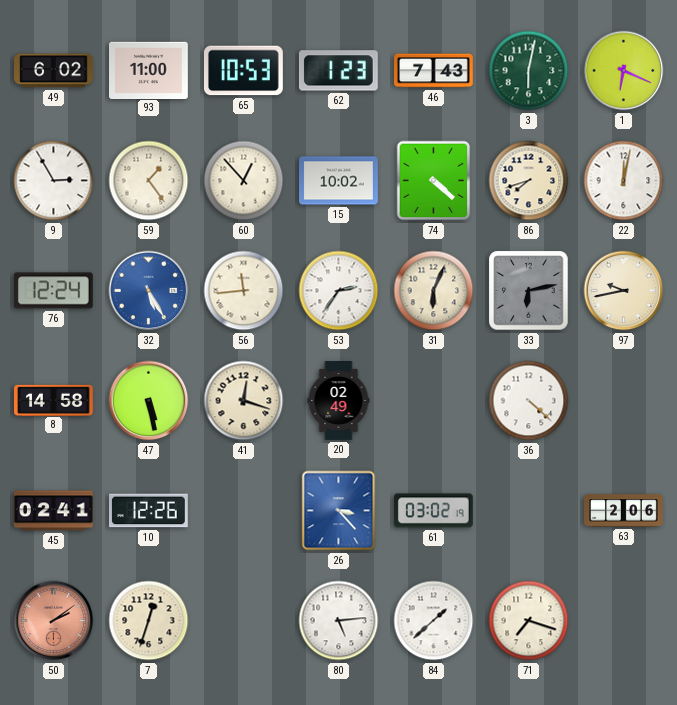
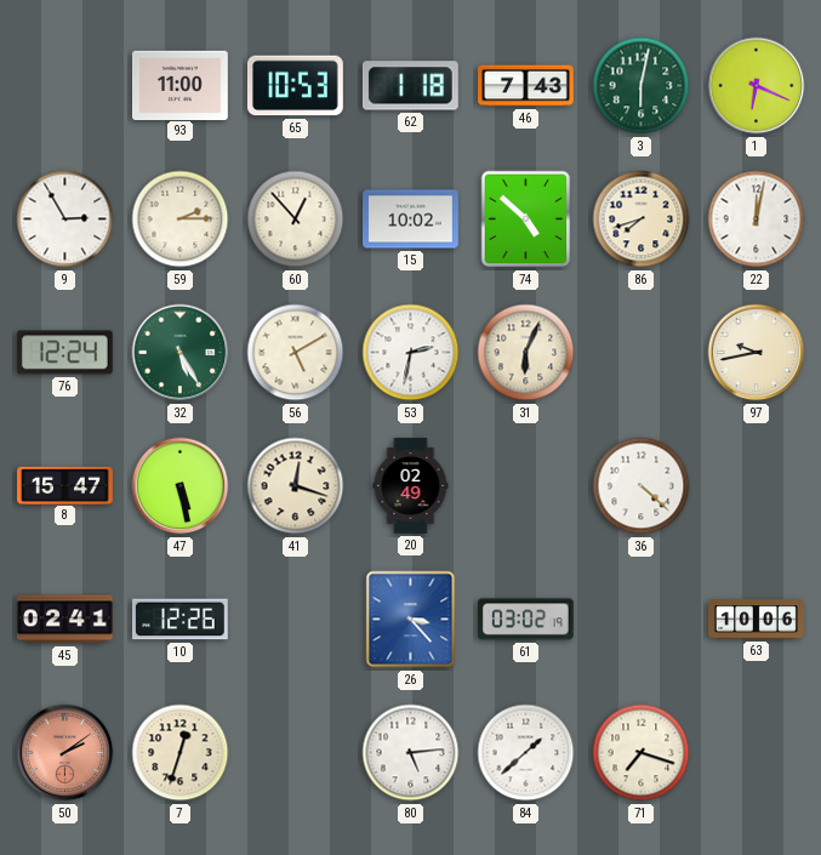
49: 6:02 -> none
62: 1:23 -> 1:18
59: 1:24 -> 2:15
74: 4:22 -> 4:52
32 dial: blue -> green
56: 11:44 -> 5:10
53: 2:36 -> 2:32
33: 6:13 -> none
8: 14:58 -> 15:47
63: 2:06 -> 10:06
